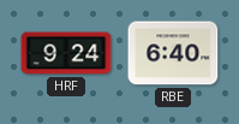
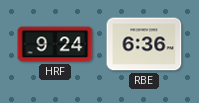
RBE: 6:40 -> 6:36
